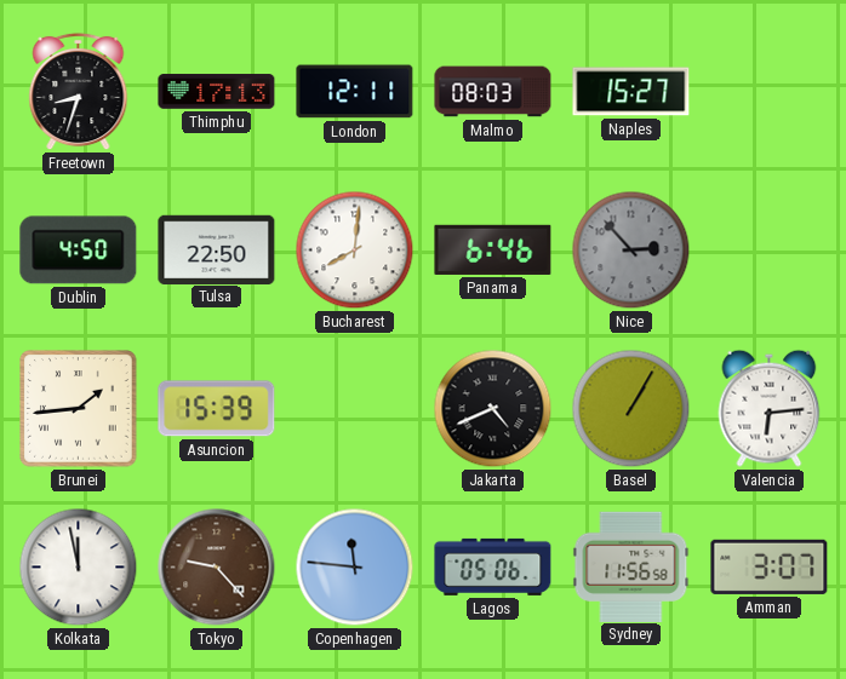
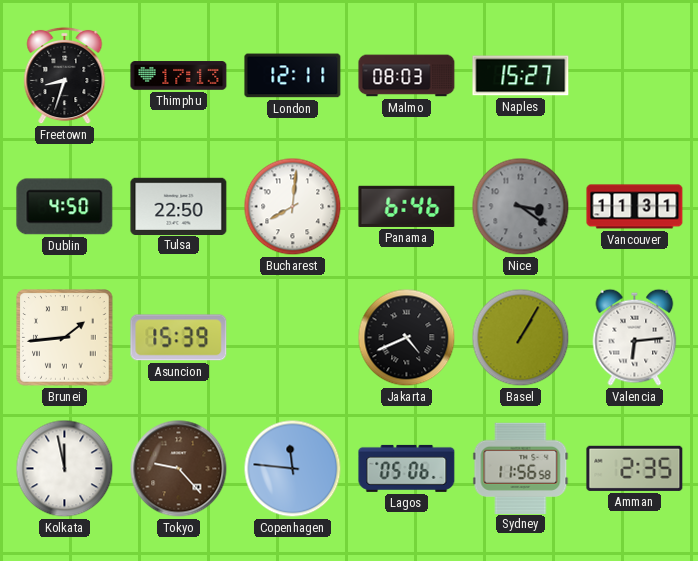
Nice: 2:53 -> 3:21
Vancouver: none -> 11:31
Amman: 3:07 -> 2:35
